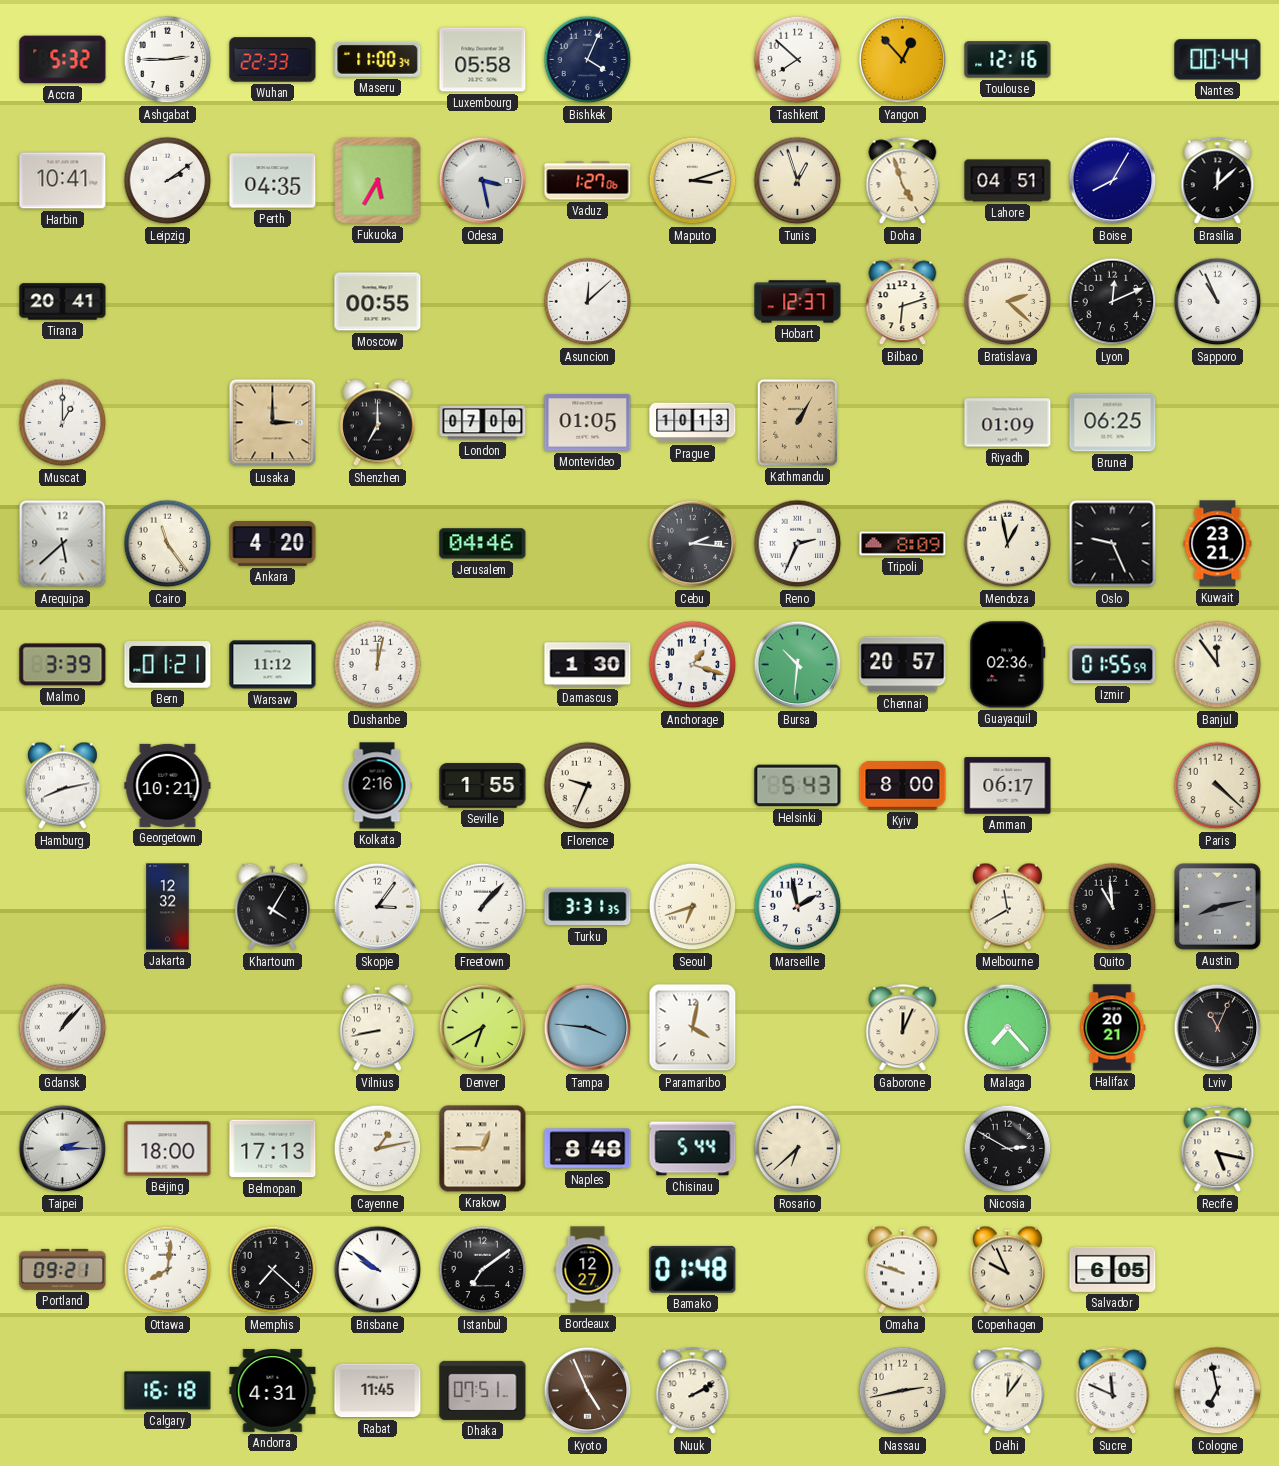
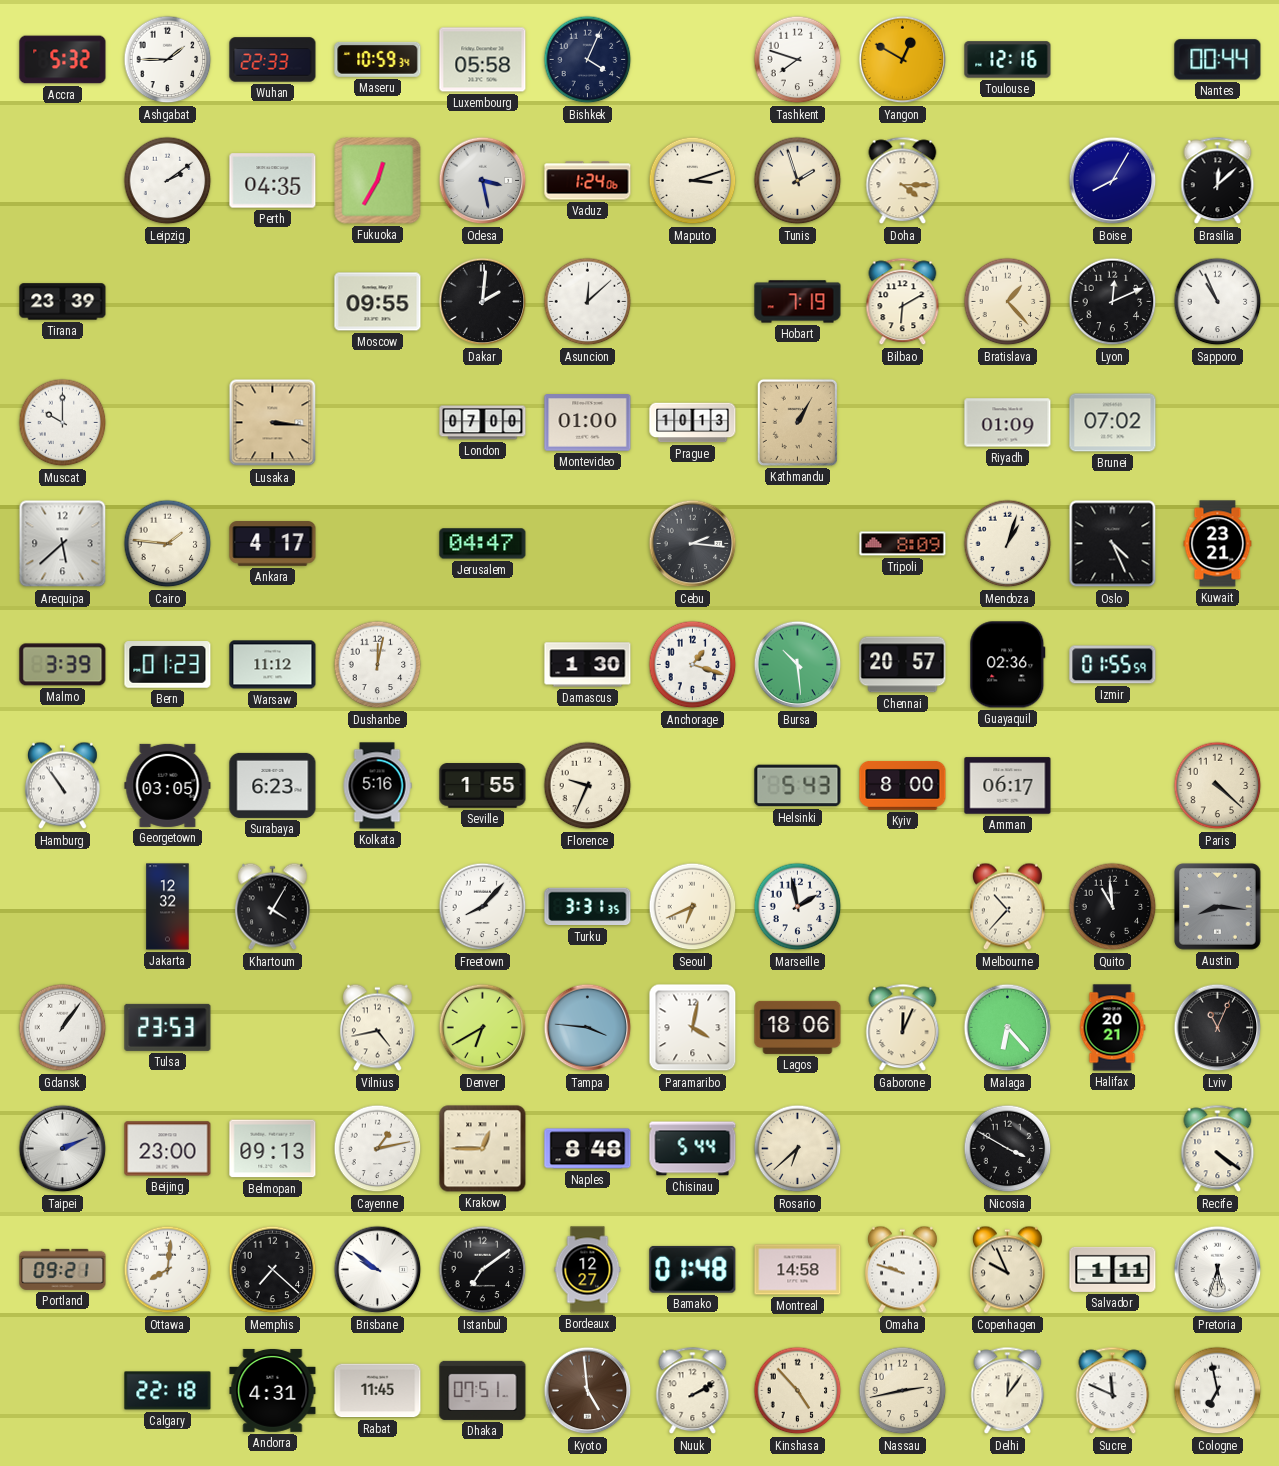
Ashgabat: 2:45 -> 1:45
Maseru: 11:00 -> 10:59
Tashkent: 7:52 -> 7:48
Yangon: 12:53 -> 12:50
Harbin: 10:41 -> none
Fukuoka: 5:35 -> 12:35
Vaduz: 1:27 -> 1:24
Tunis: 12:57 -> 1:57
Doha: 4:57 -> 4:15
Lahore: 04:51 -> none
Tirana: 20:41 -> 23:39
Moscow: 00:55 -> 09:55
Dakar: none -> 2:01
Hobart: 12:37 -> 7:19
Bilbao: 6:12 -> 6:10
Bratislava: 2:22 -> 1:23
Muscat: 1:00 -> 10:00
Lusaka: 3:00 -> 3:16
Shenzhen: 7:00 -> none
Montevideo: 01:05 -> 01:00
Brunei: 06:25 -> 07:02
Cairo: 11:24 -> 1:46
Ankara: 4:20 -> 4:17
Jerusalem: 04:46 -> 04:47
Reno: 2:34 -> none
Mendoza: 12:58 -> 1:03
Oslo: 9:26 -> 4:26
Bern: 01:21 -> 01:23
Bursa: 10:31 -> 10:29
Banjul: 11:54 -> none
Hamburg: 8:13 -> 10:54
Georgetown: 10:21 -> 03:05
Surabaya: none -> 6:23
Kolkata: 2:16 -> 5:16
Skopje: 3:06 -> none
Freetown: 1:07 -> 8:07
Seoul: 6:42 -> 6:41
Melbourne: 11:40 -> 10:37
Austin: 8:13 -> 8:16
Gdansk: 1:07 -> 1:06
Tulsa: none -> 23:53
Vilnius: 8:43 -> 4:43
Lagos: none -> 18:06
Malaga: 7:23 -> 6:23
Taipei: 2:15 -> 2:11
Beijing: 18:00 -> 23:00
Belmopan: 17:13 -> 09:13
Nicosia: 2:50 -> 3:50
Recife: 5:17 -> 4:21
Montreal: none -> 14:58
Salvador: 6:05 -> 1:11
Pretoria: none -> 5:33
Calgary: 16:18 -> 22:18
Kyoto: 4:56 -> 4:59
Kinshasa: none -> 4:53
